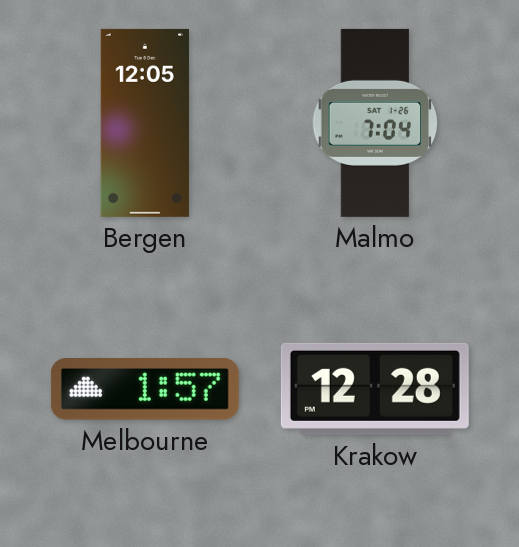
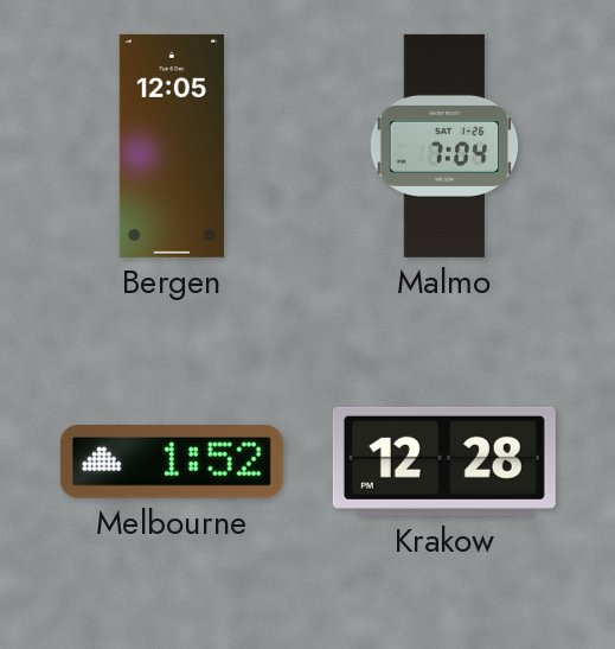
Melbourne: 1:57 -> 1:52
